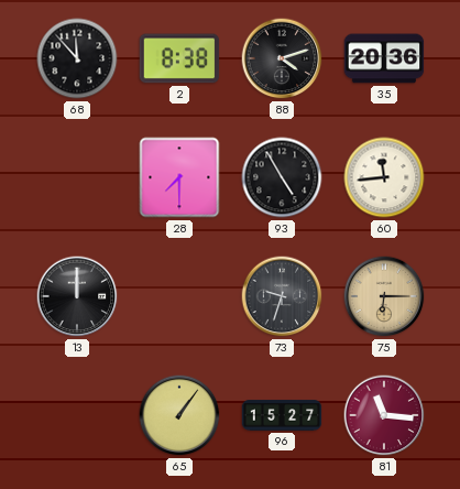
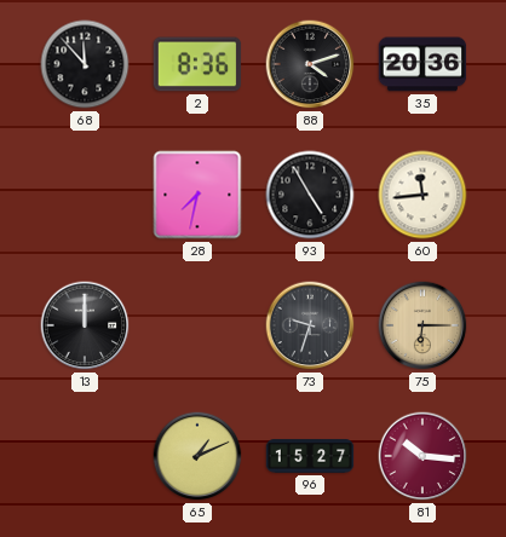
2: 8:38 -> 8:36
28: 7:30 -> 7:32
65: 1:06 -> 1:11
81: 11:16 -> 10:16
